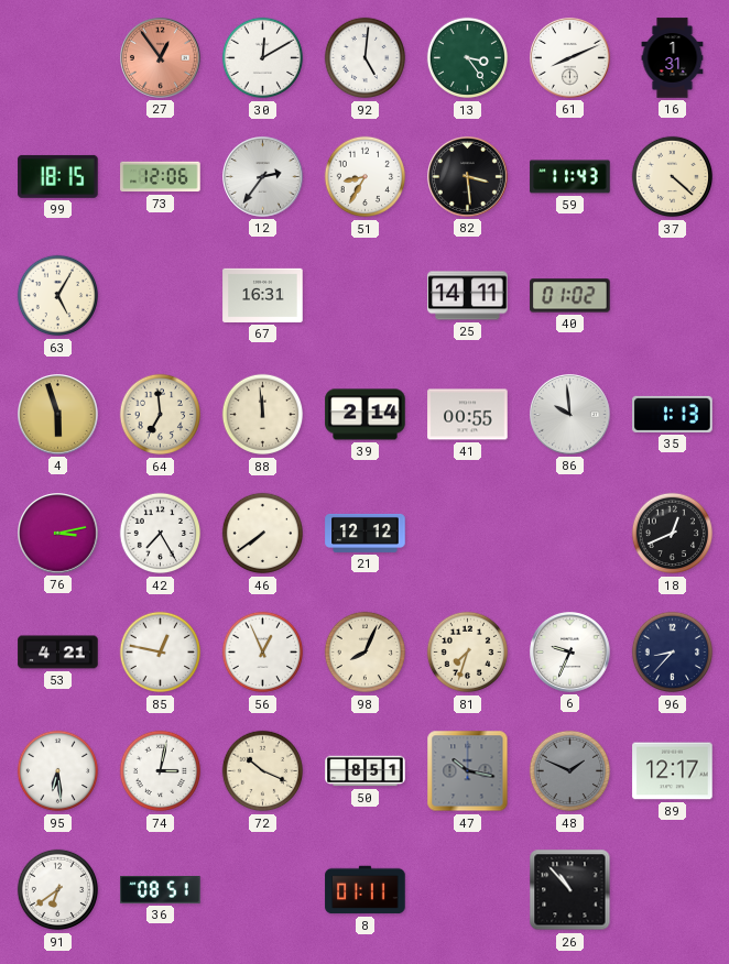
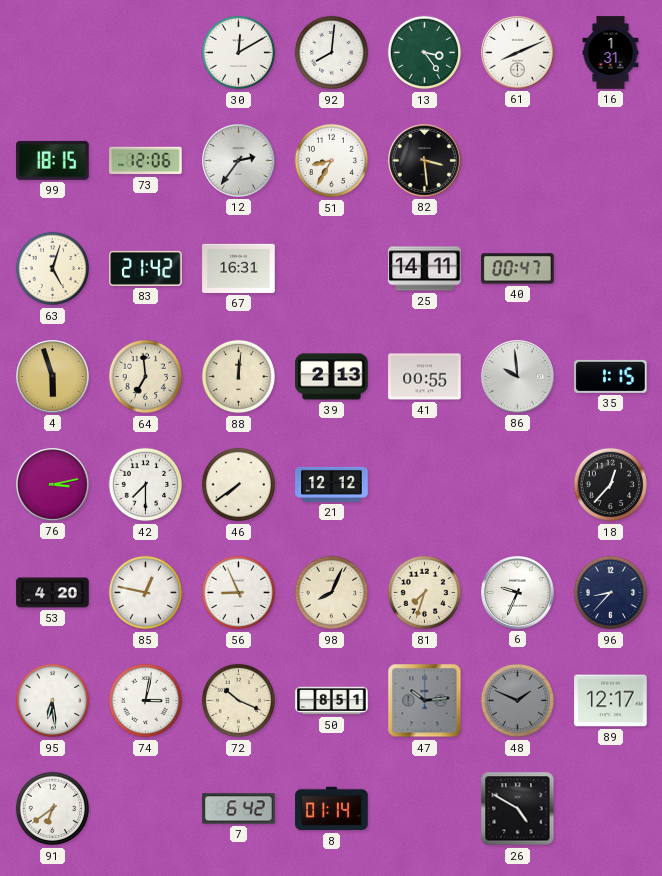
27: 12:54 -> none
92: 5:01 -> 8:01
59: 11:43 -> none
37: 4:22 -> none
63: 5:05 -> 5:03
83: none -> 21:42
40: 01:02 -> 00:47
88: 11:59 -> 12:01
39: 2:14 -> 2:13
35: 1:13 -> 1:15
42: 7:25 -> 7:30
18: 12:41 -> 12:37
53: 4:21 -> 4:20
56: 12:56 -> 8:56
47: 10:17 -> 10:14
36: 08:51 -> none
7: none -> 6:42
8: 01:11 -> 01:14
26: 10:53 -> 4:50
